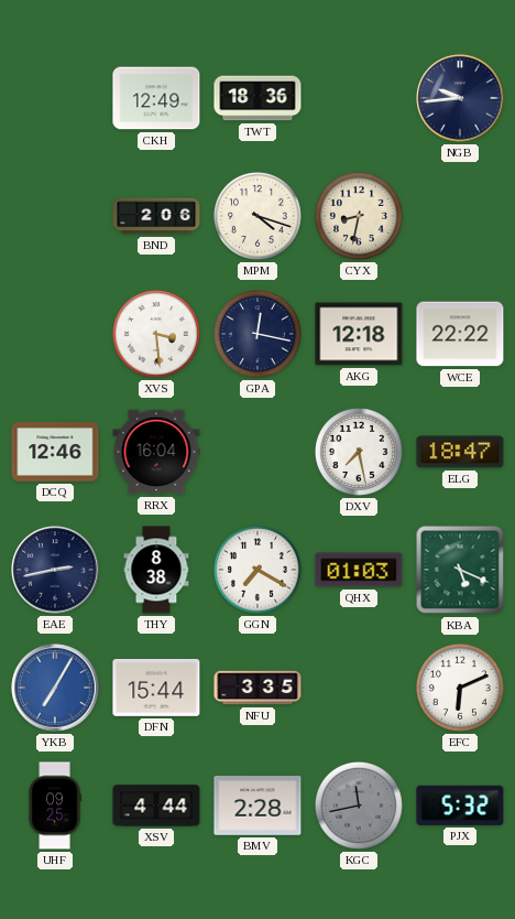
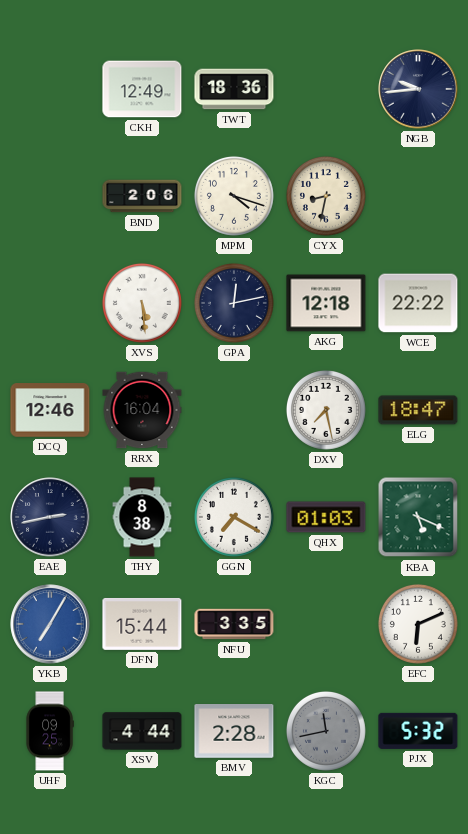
XVS: 3:29 -> 5:29
GPA: 12:17 -> 12:13
